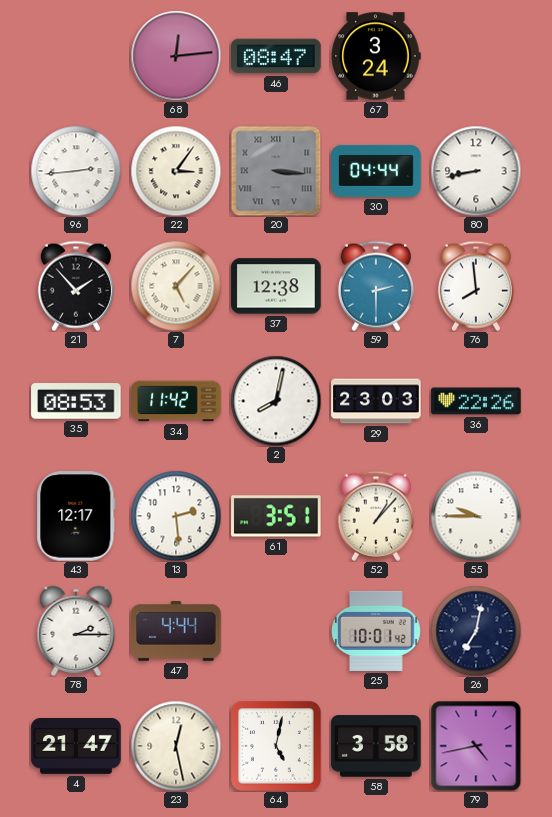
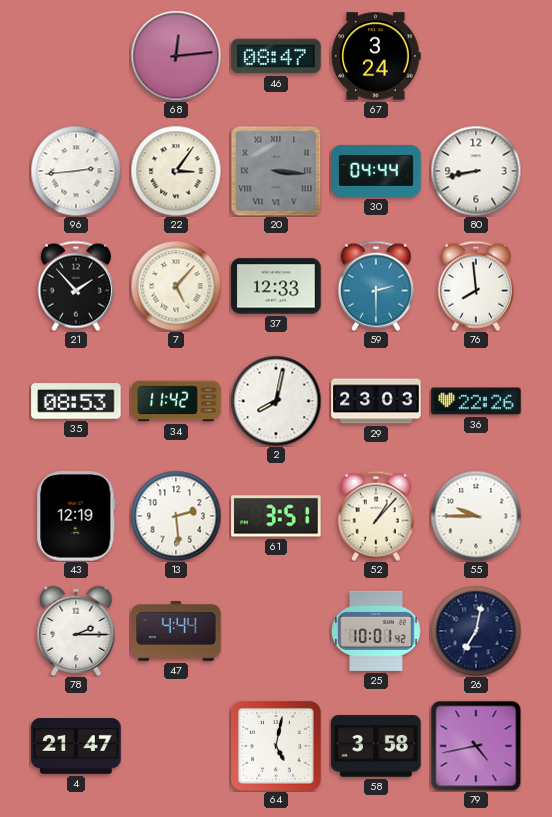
37: 12:38 -> 12:33
43: 12:17 -> 12:19
23: 12:28 -> none
